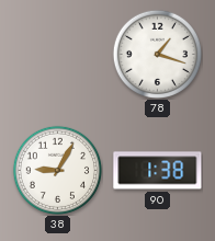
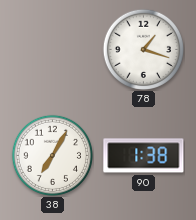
38: 9:05 -> 7:05
